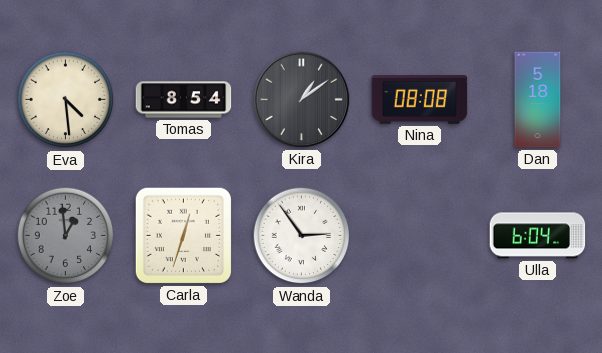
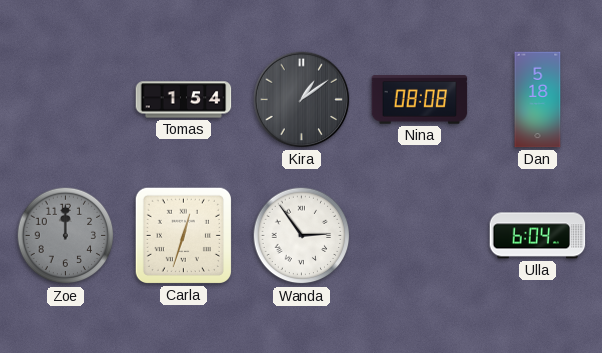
Eva: 4:29 -> none
Tomas: 8:54 -> 1:54
Zoe: 12:59 -> 12:00
